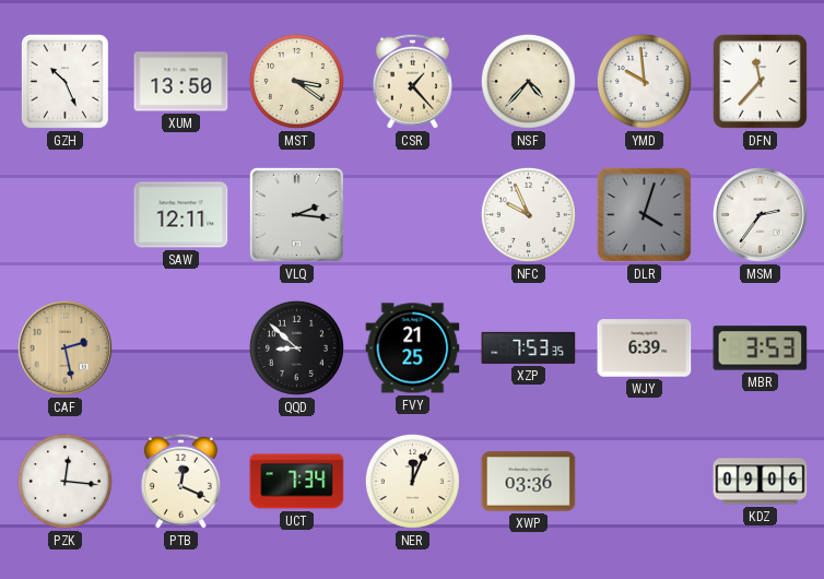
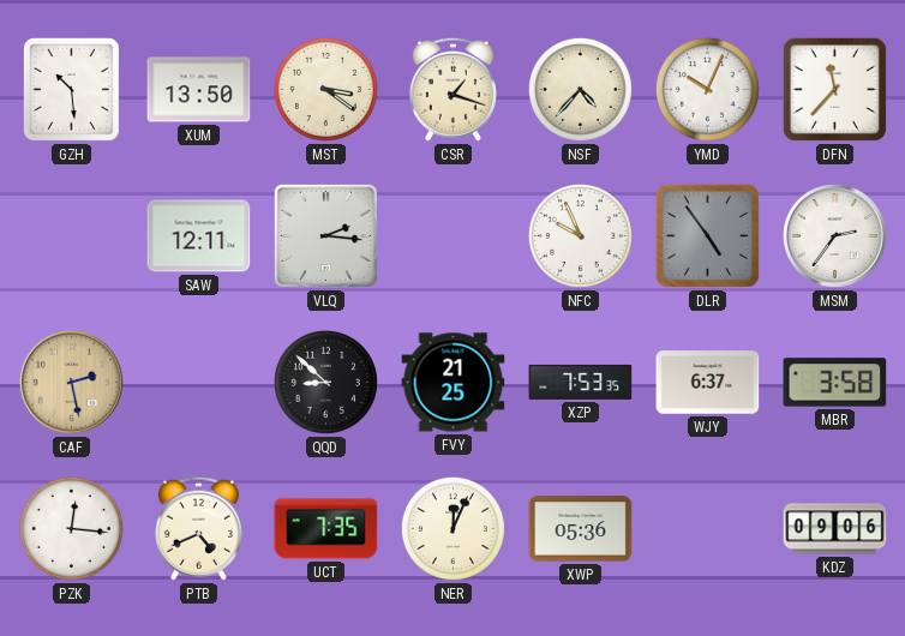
GZH: 10:26 -> 10:29
CSR: 1:23 -> 1:18
YMD: 9:59 -> 10:04
DLR: 4:03 -> 4:54
WJY: 6:39 -> 6:37
MBR: 3:53 -> 3:58
PTB: 12:19 -> 4:41
UCT: 7:34 -> 7:35
XWP: 03:36 -> 05:36
